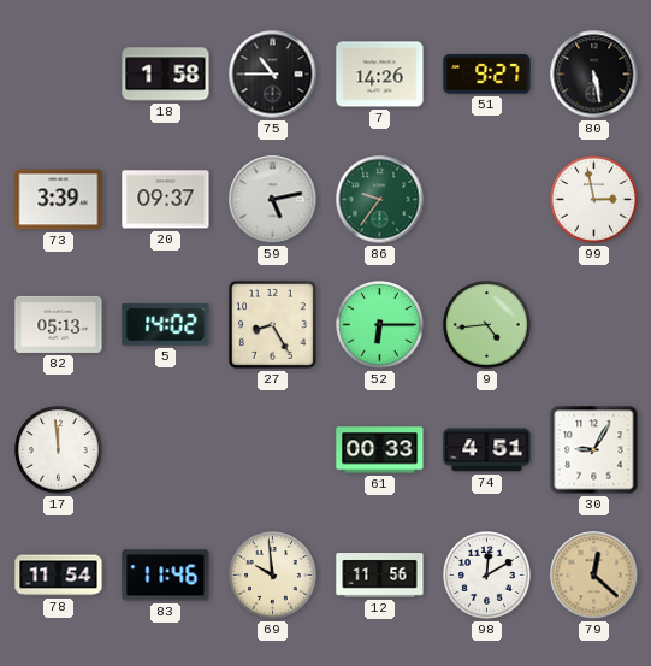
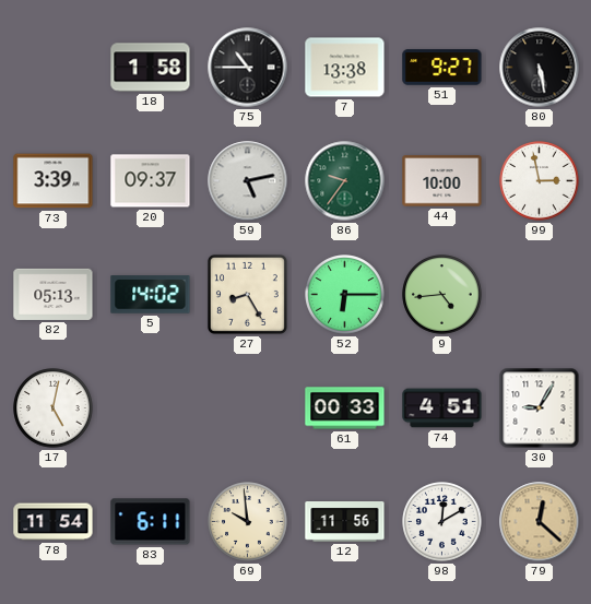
7: 14:26 -> 13:38
44: none -> 10:00
17: 11:59 -> 5:02
83: 11:46 -> 6:11
